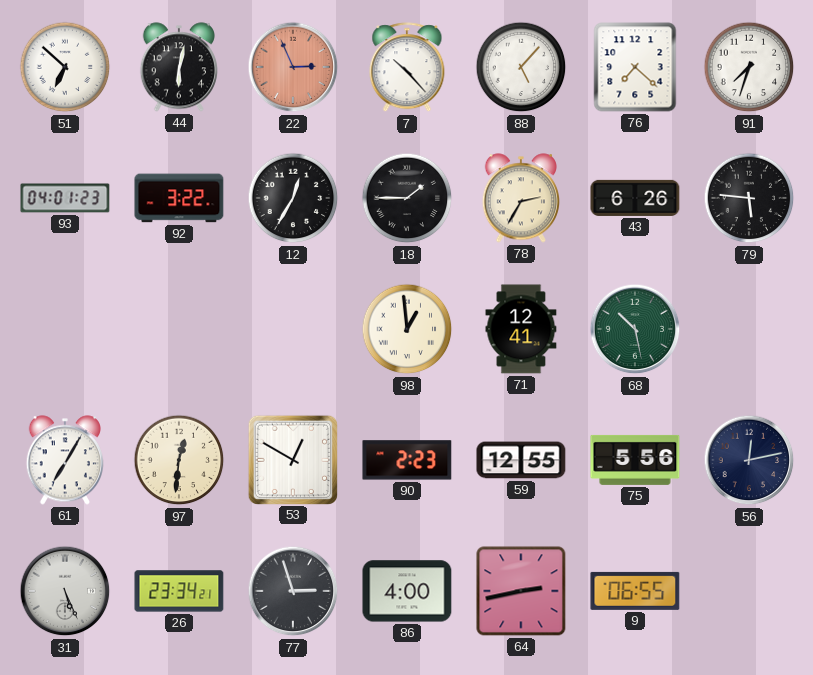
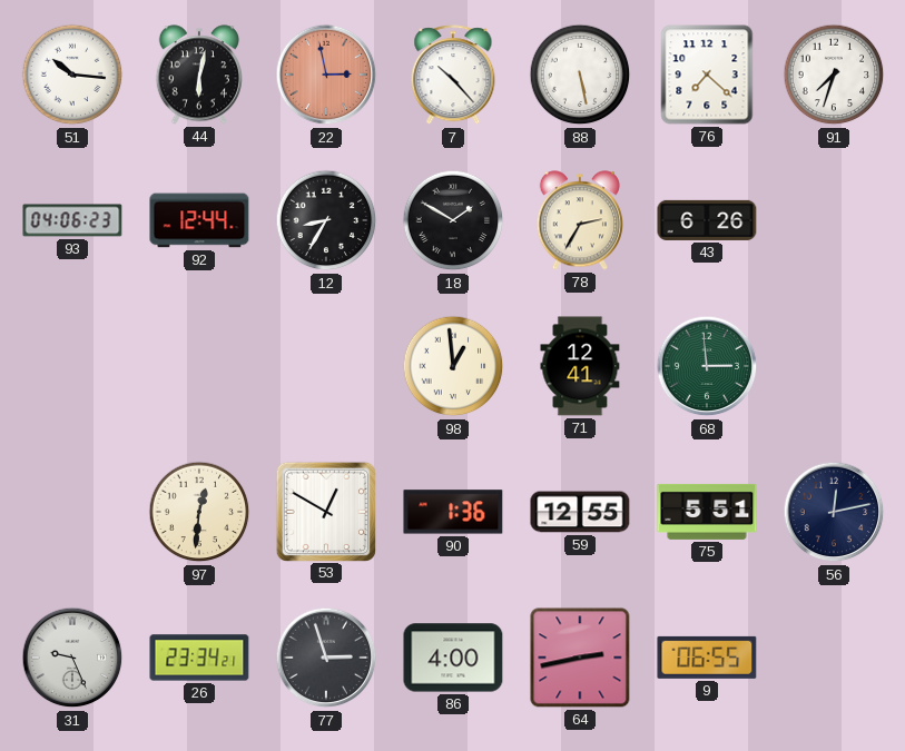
51: 6:52 -> 10:16
22: 2:56 -> 2:58
88: 5:07 -> 5:28
93: 04:01 -> 04:06
92: 3:22 -> 12:44
12: 12:35 -> 8:35
18: 1:45 -> 1:50
79: 5:46 -> none
68: 10:28 -> 2:59
61: 7:05 -> none
90: 2:23 -> 1:36
75: 5:56 -> 5:51
31: 5:26 -> 9:26
